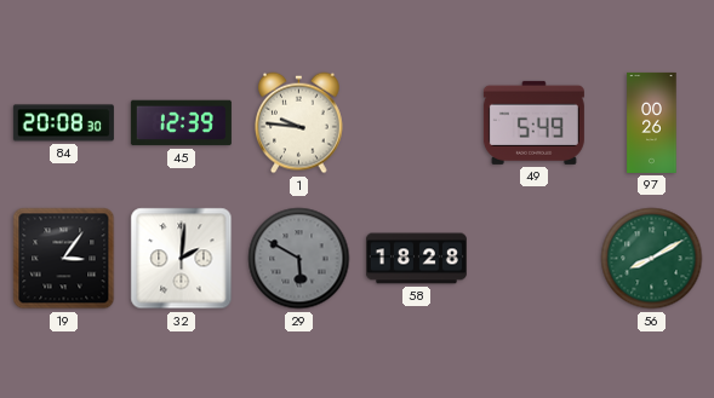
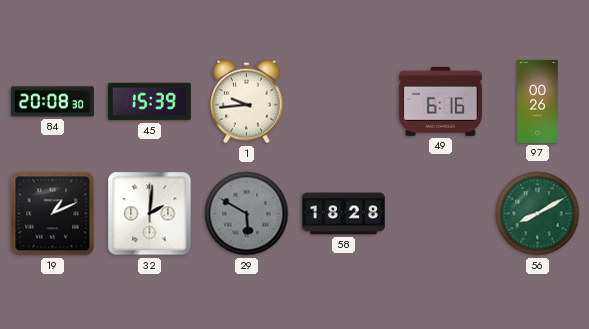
45: 12:39 -> 15:39
1: 9:46 -> 9:44
49: 5:49 -> 6:16
19: 3:06 -> 1:11
